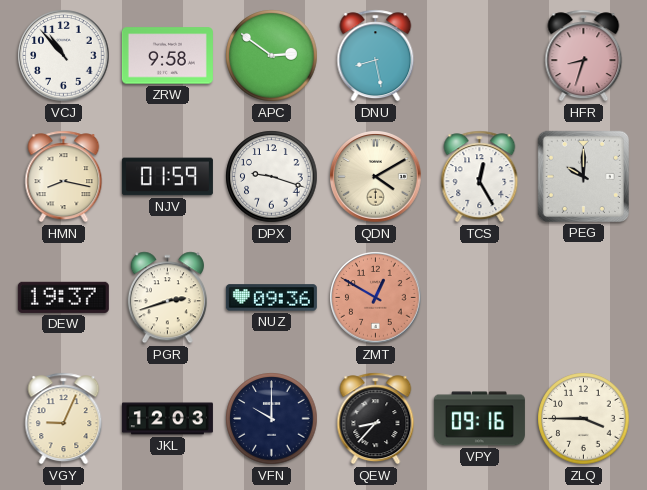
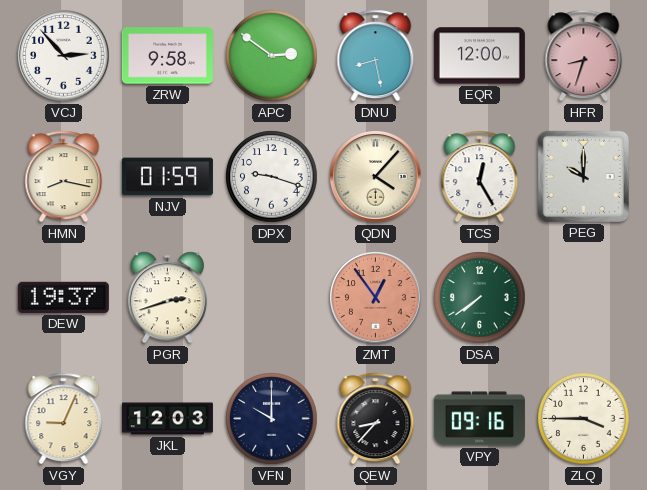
VCJ: 10:53 -> 2:53
EQR: none -> 12:00
QDN: 4:10 -> 4:07
NUZ: 09:36 -> none
ZMT: 12:50 -> 12:54
DSA: none -> 7:39
